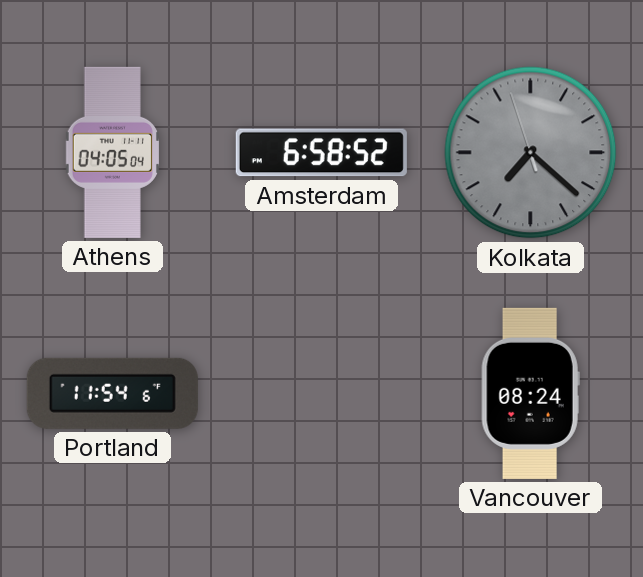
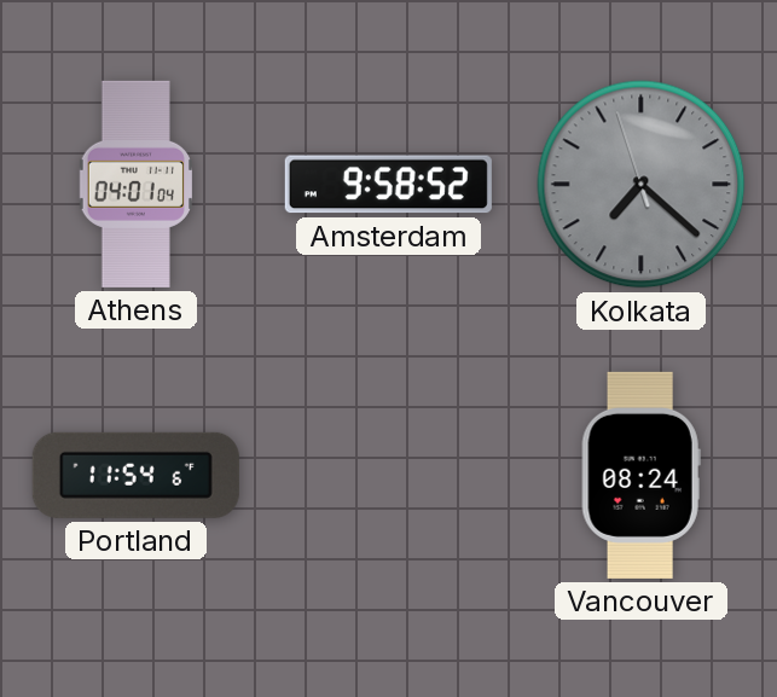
Athens: 04:05 -> 04:01
Amsterdam: 6:58 -> 9:58
